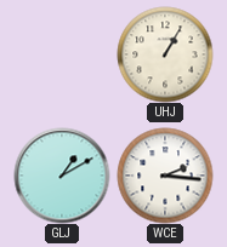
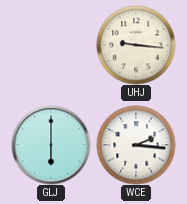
UHJ: 1:05 -> 9:16
GLJ: 1:10 -> 6:00
